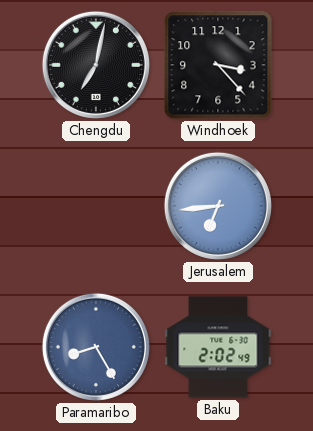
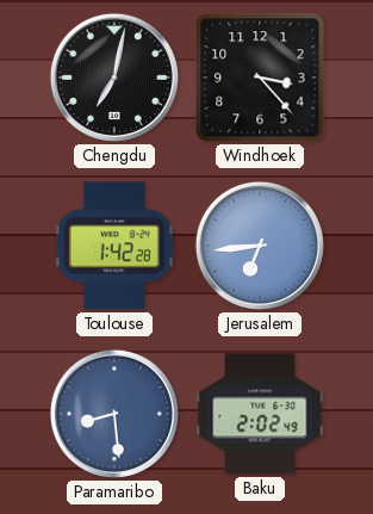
Toulouse: none -> 1:42
Paramaribo: 8:25 -> 8:29
